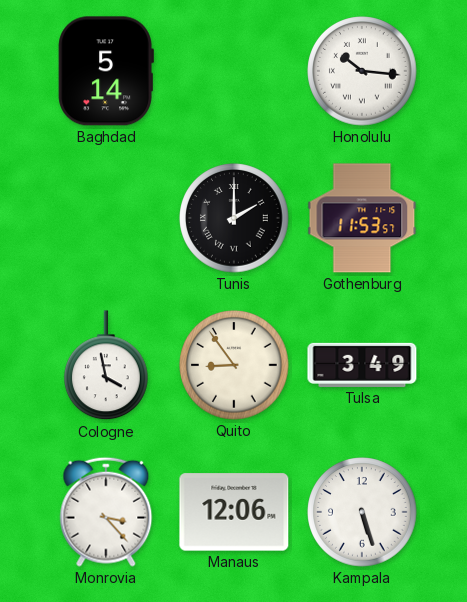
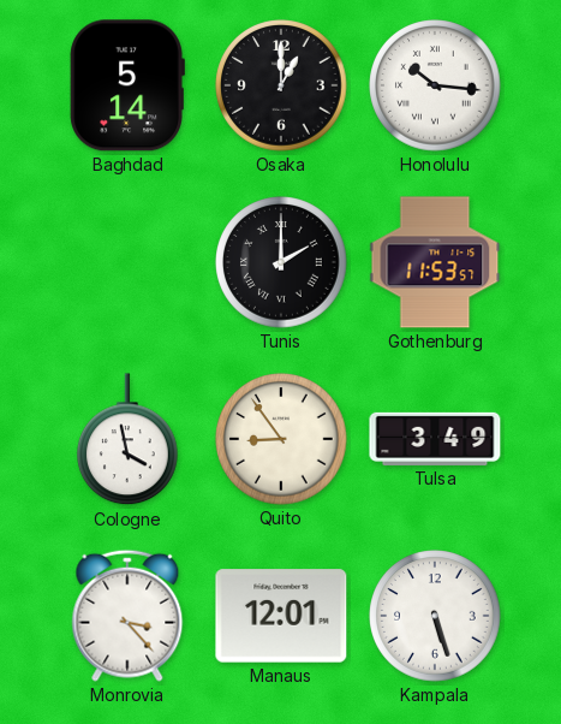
Osaka: none -> 1:00
Manaus: 12:06 -> 12:01
